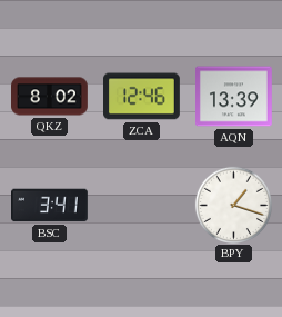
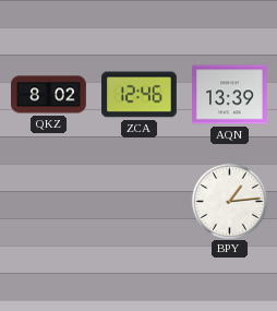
BSC: 3:41 -> none
BPY: 1:18 -> 1:14
